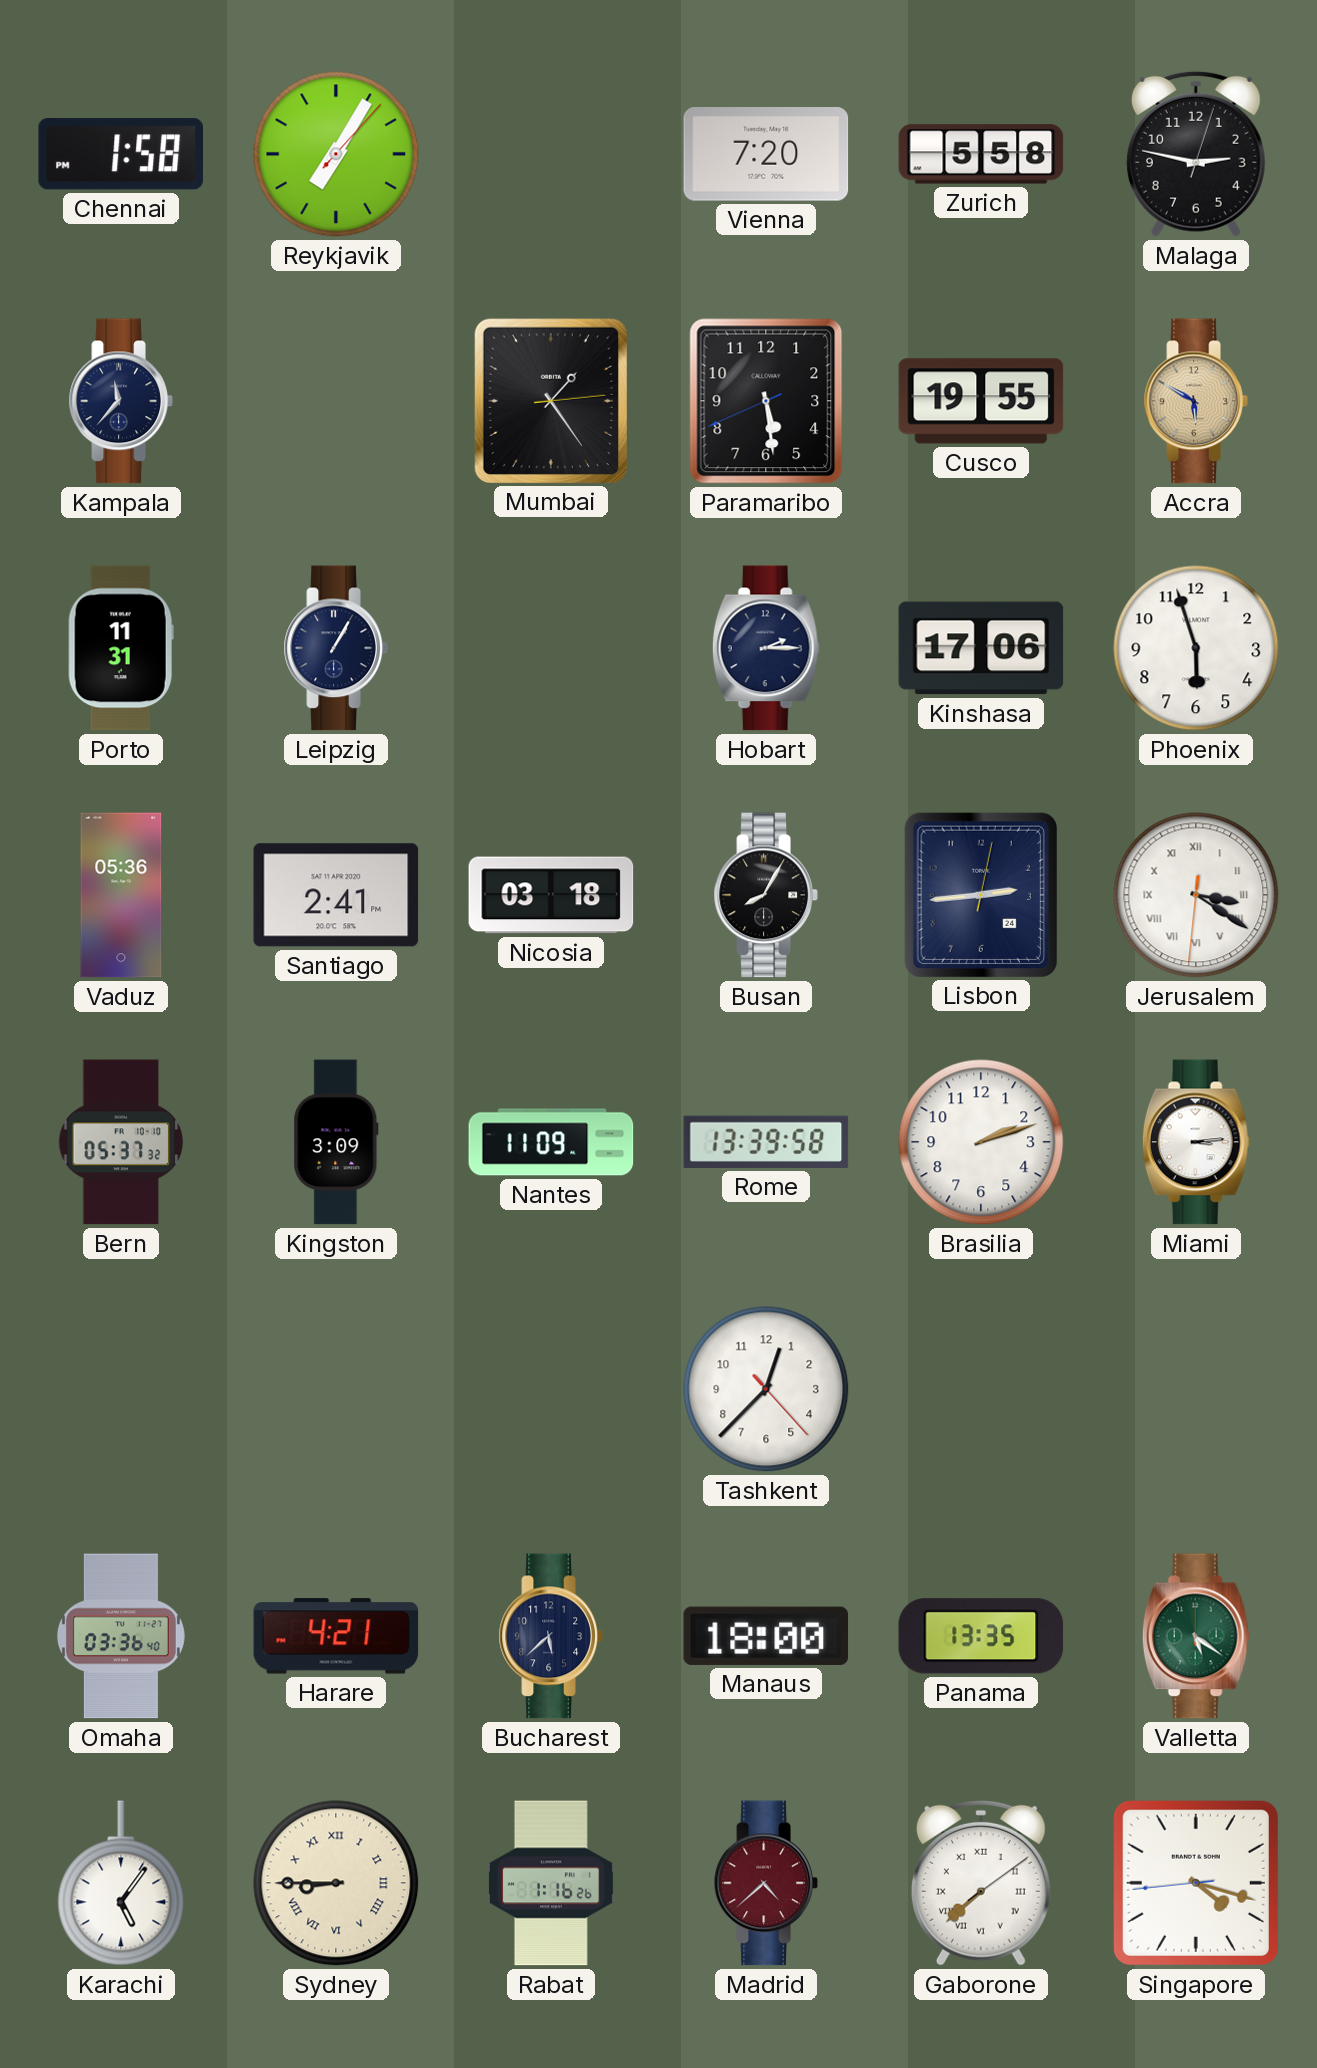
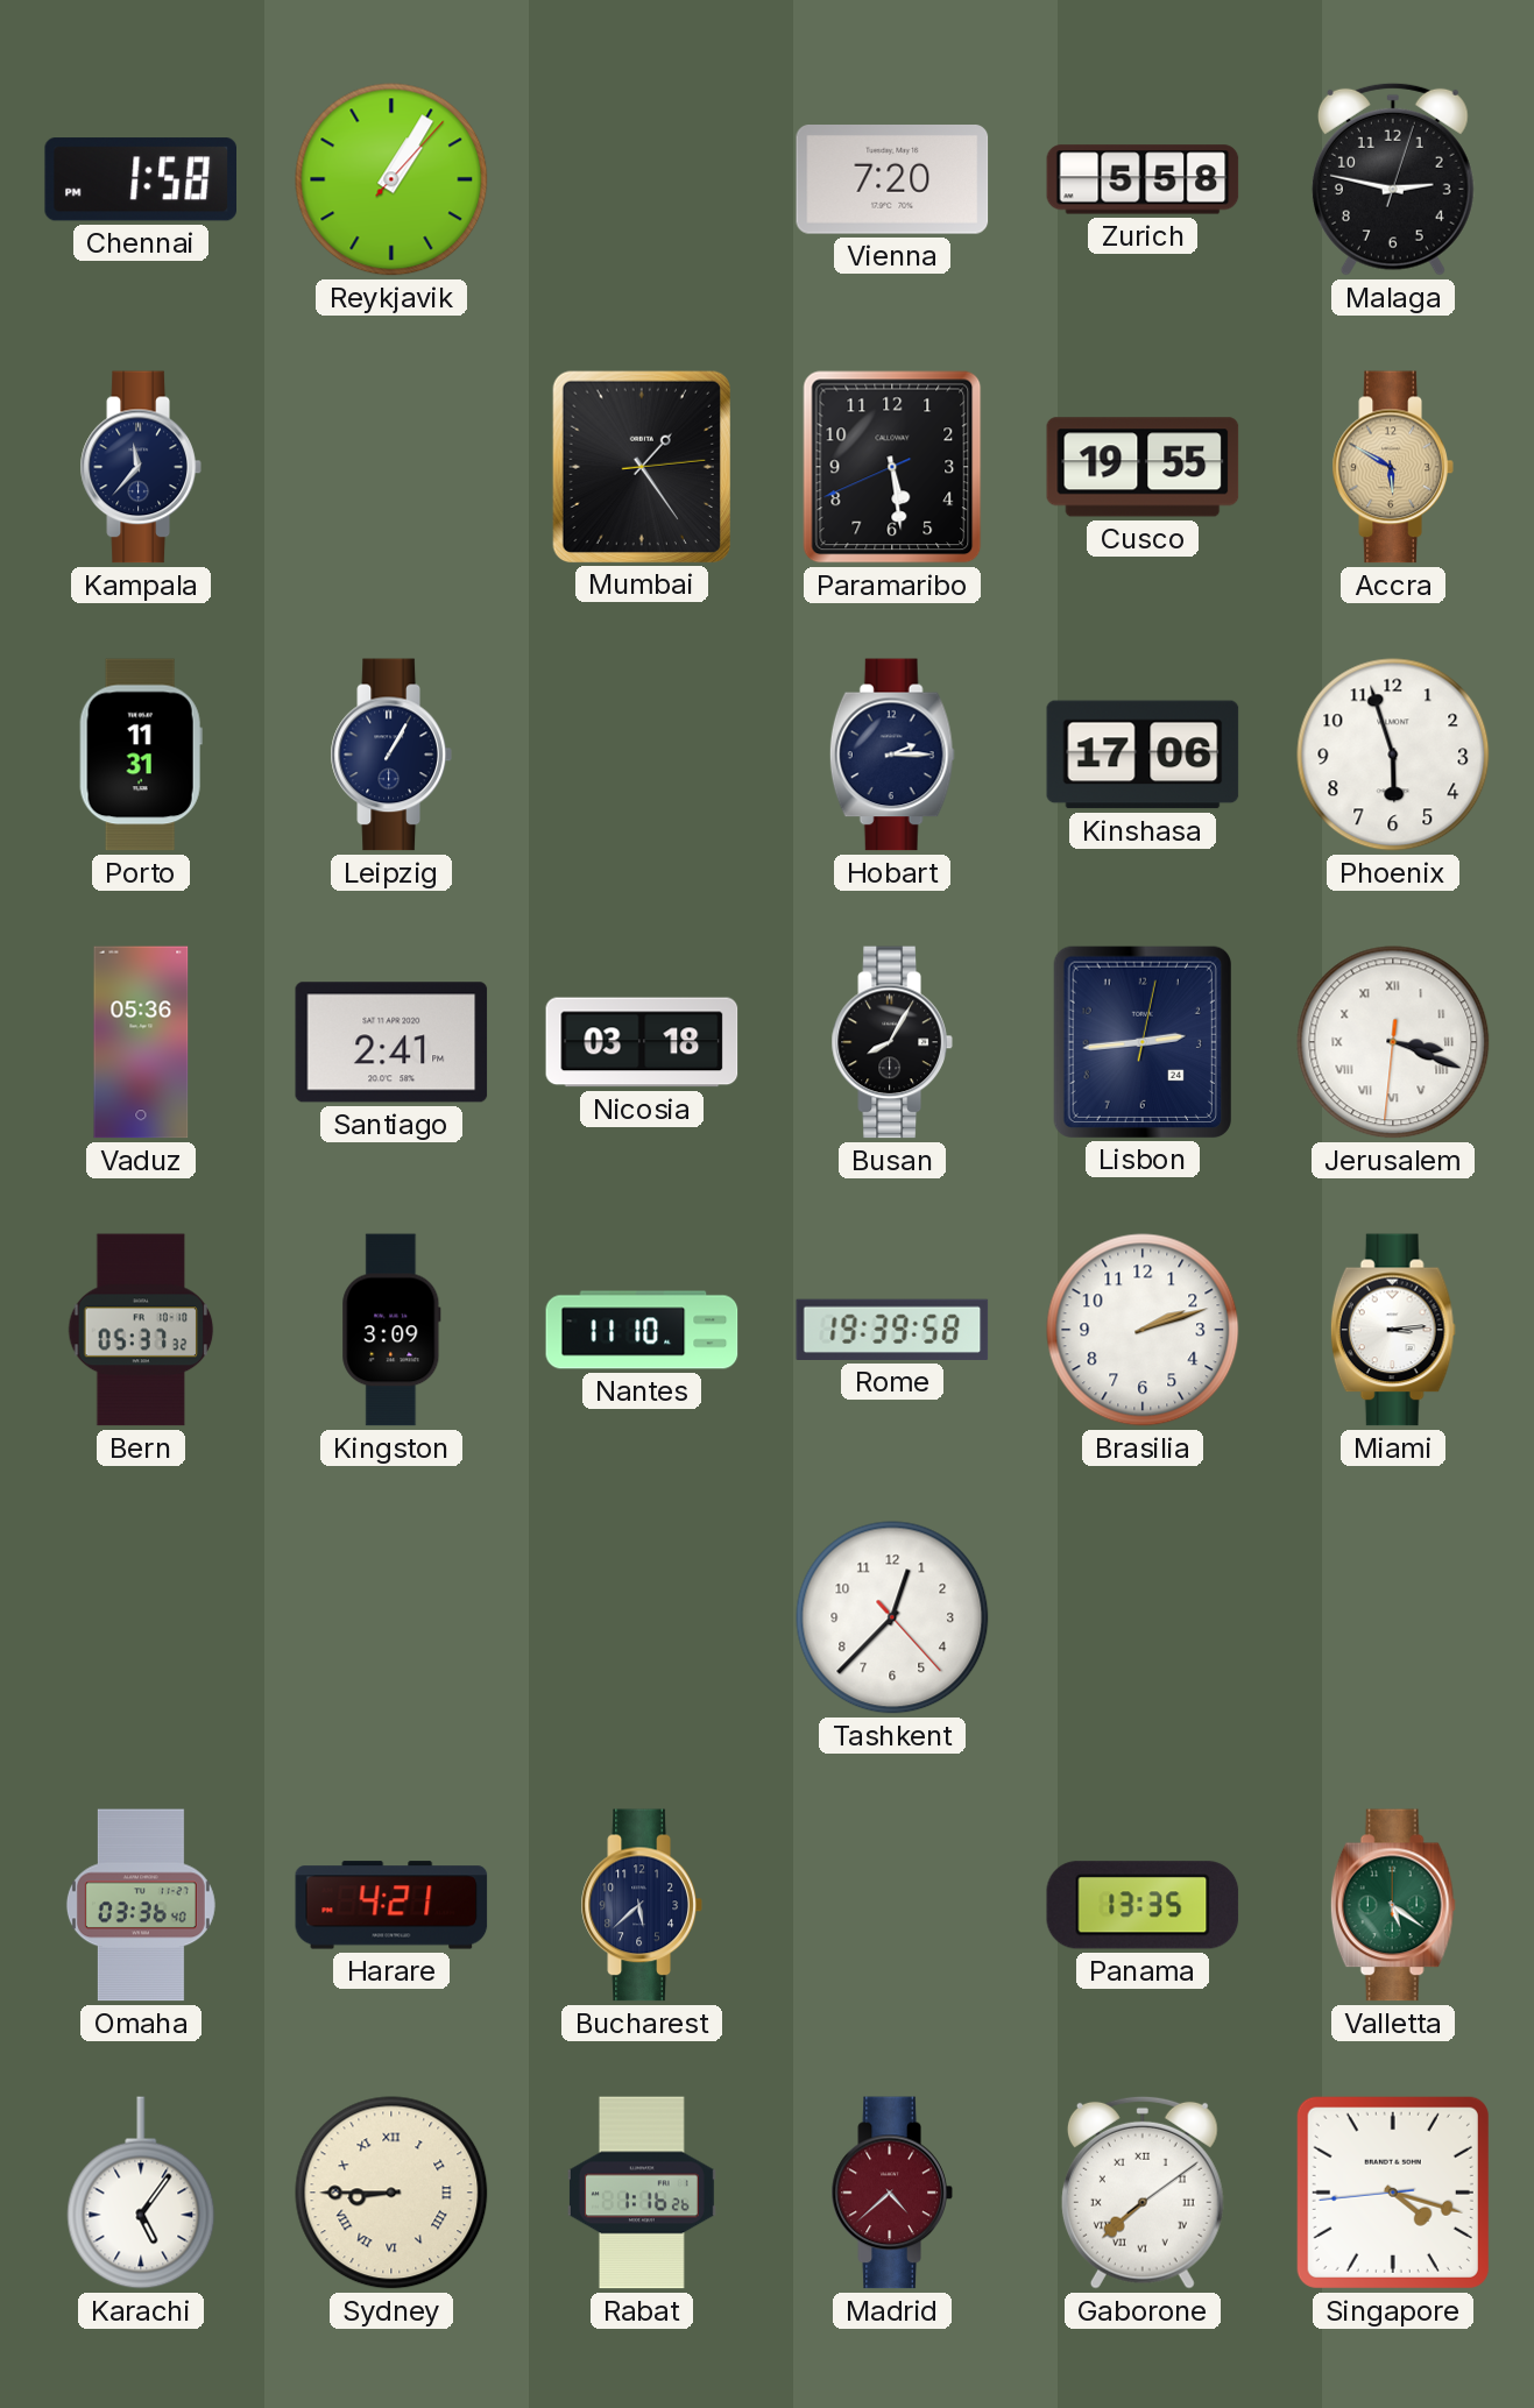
Reykjavik: 7:05 -> 1:05
Jerusalem: 3:20 -> 3:18
Nantes: 11:09 -> 11:10
Rome: 13:39 -> 19:39
Manaus: 18:00 -> none
